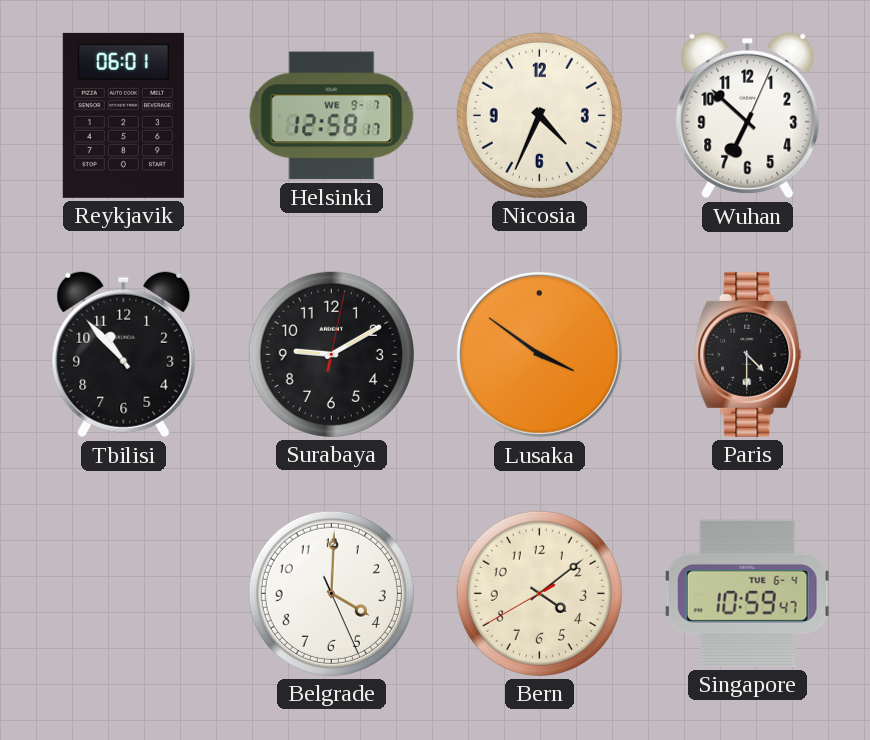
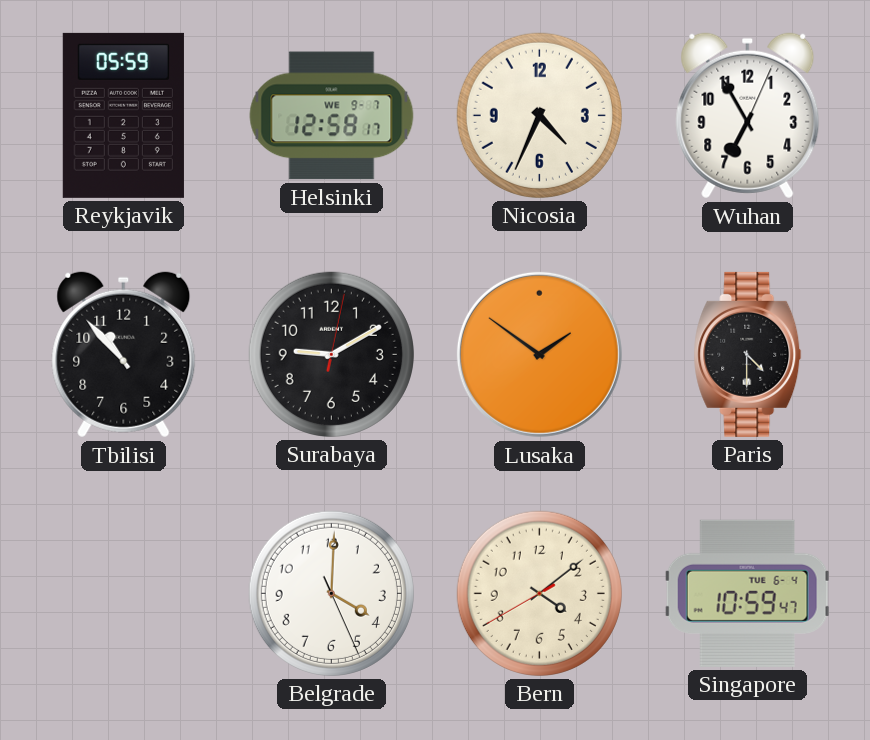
Reykjavik: 06:01 -> 05:59
Wuhan: 6:52 -> 6:55
Lusaka: 3:51 -> 1:51
